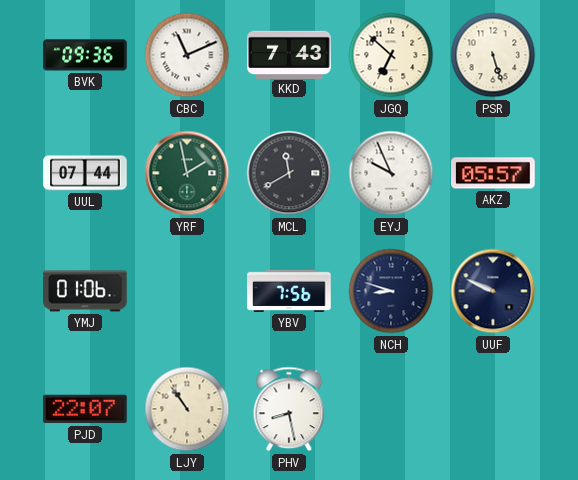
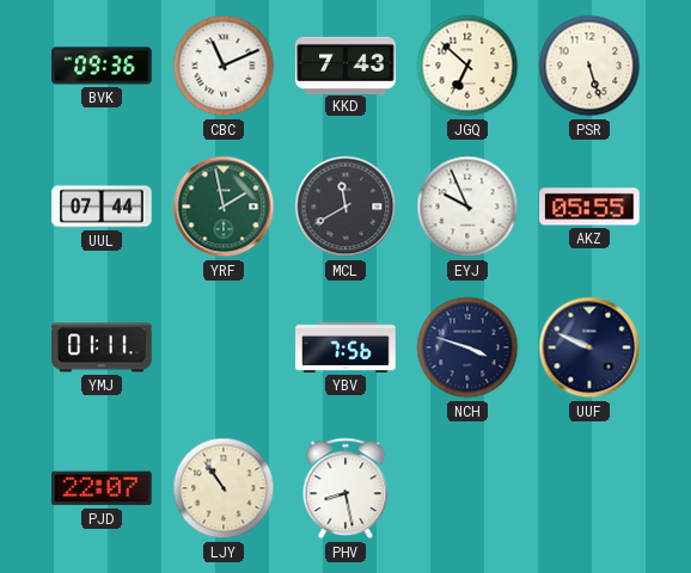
AKZ: 05:57 -> 05:55
YMJ: 01:06 -> 01:11
NCH: 8:48 -> 3:48
